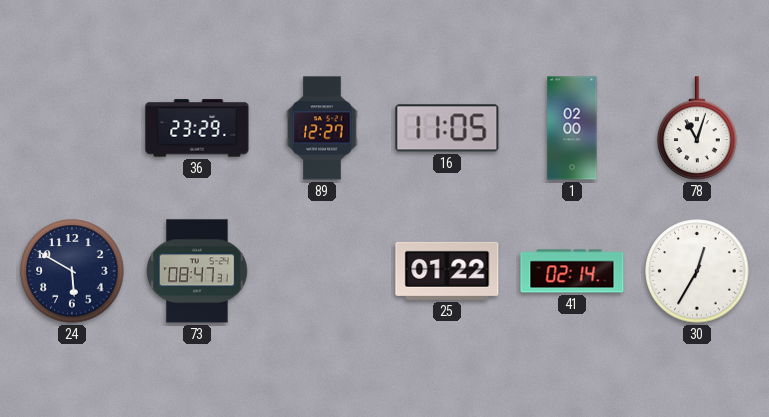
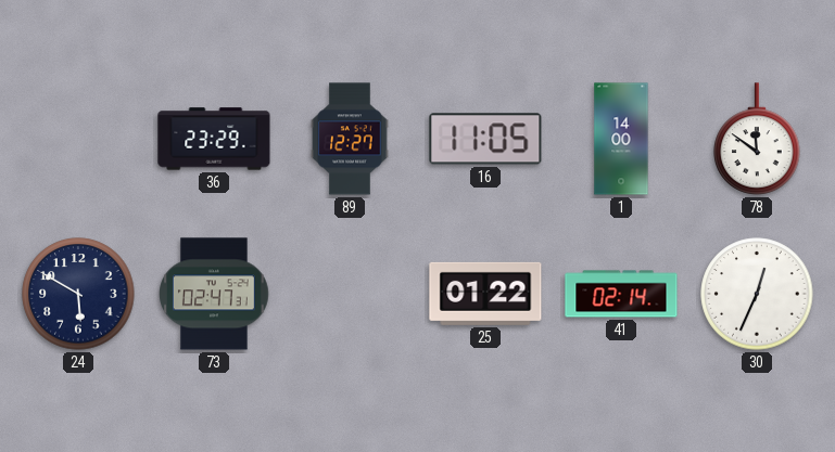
1: 02:00 -> 14:00
78: 11:03 -> 11:51
73: 08:47 -> 02:47
30: 12:35 -> 12:34
